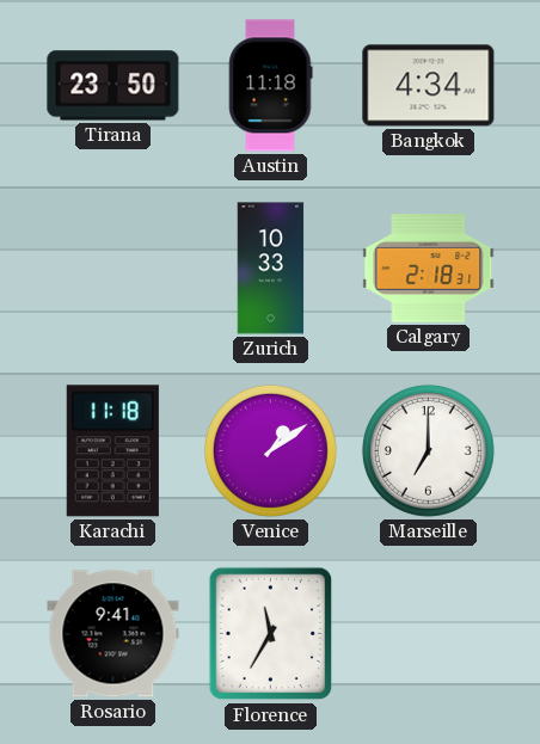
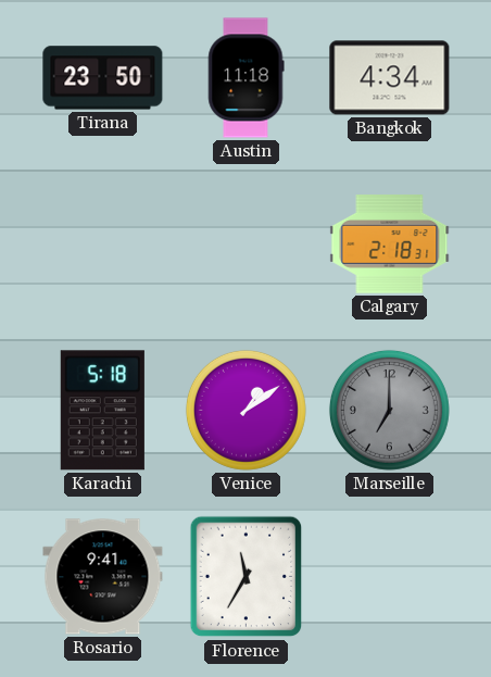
Zurich: 10:33 -> none
Karachi: 11:18 -> 5:18
Marseille dial: white -> grey
